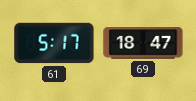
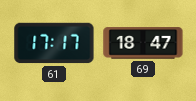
61: 5:17 -> 17:17
